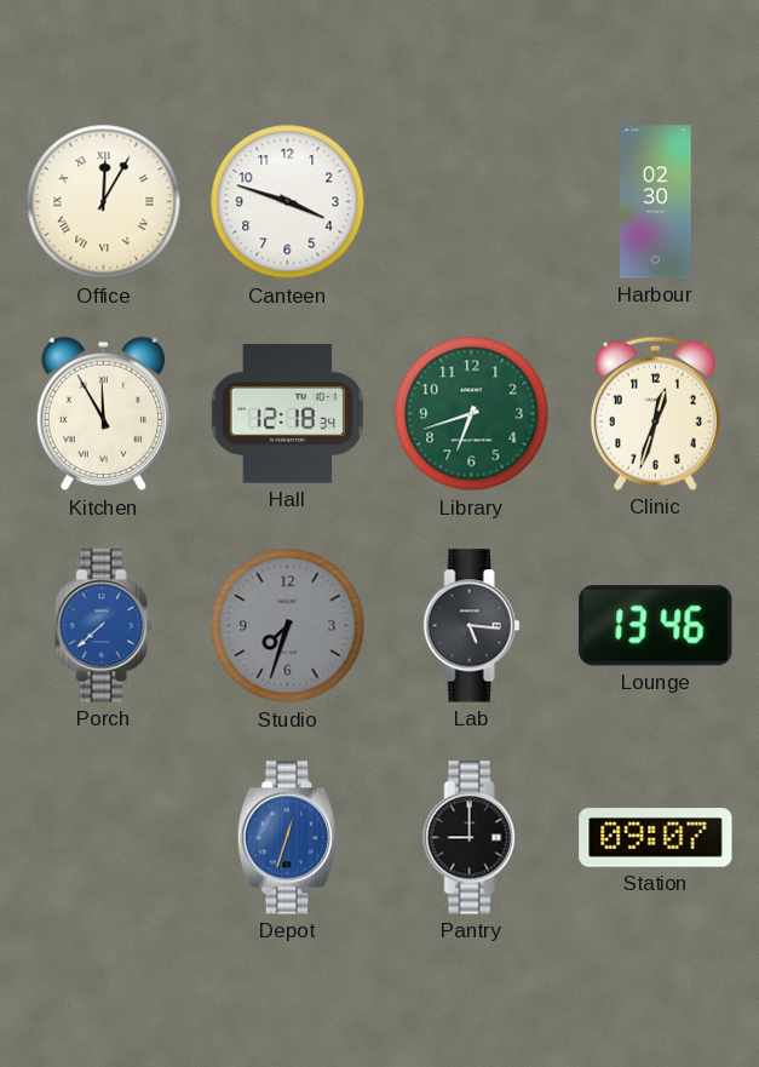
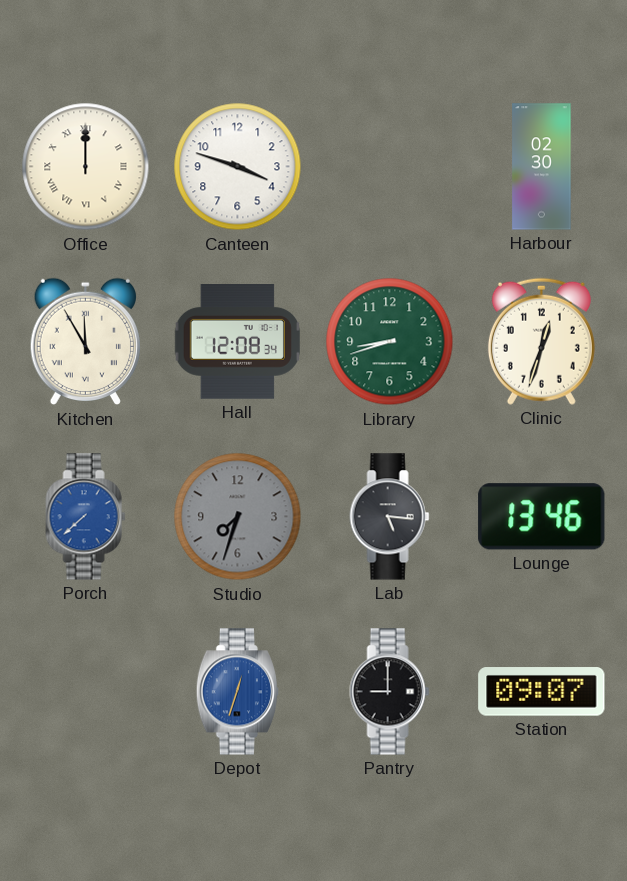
Office: 12:05 -> 12:00
Hall: 12:18 -> 12:08
Library: 6:42 -> 8:42
